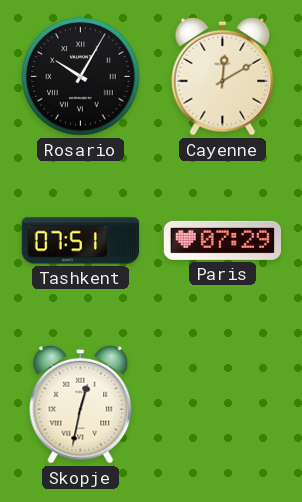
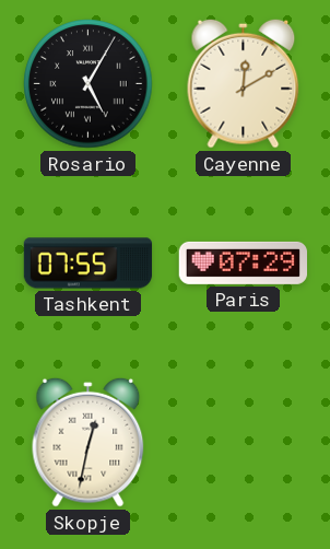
Rosario: 10:05 -> 5:05
Tashkent: 07:51 -> 07:55
